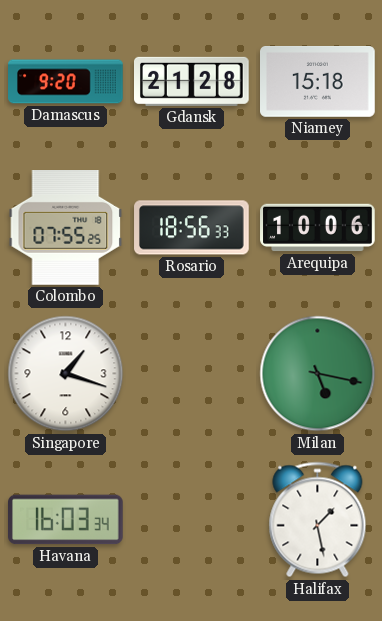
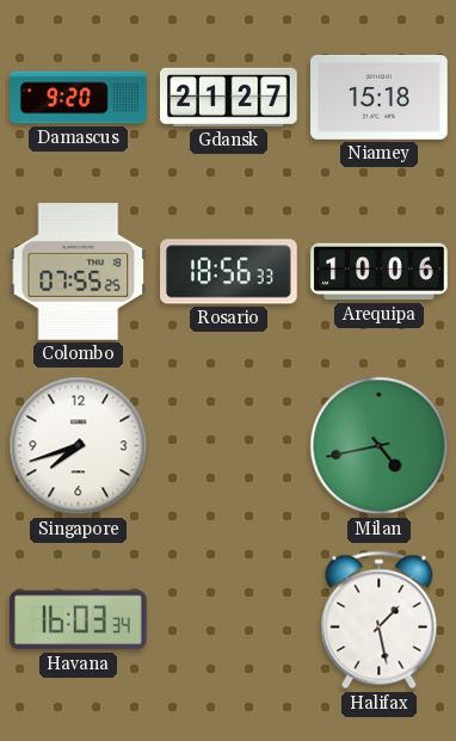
Gdansk: 21:28 -> 21:27
Singapore: 1:18 -> 7:42
Milan: 5:17 -> 4:43
